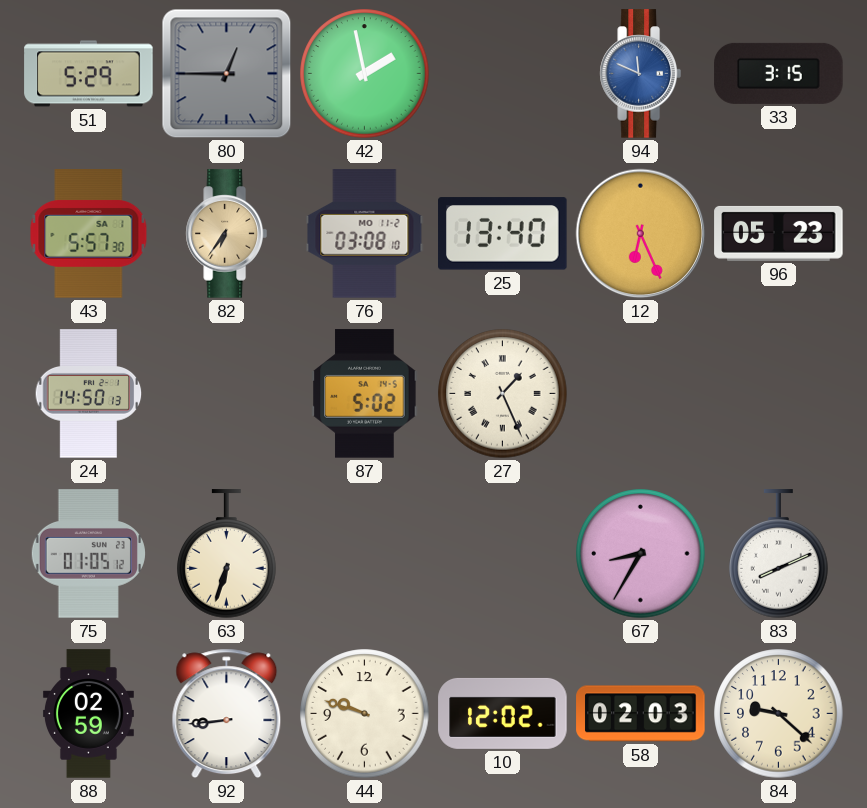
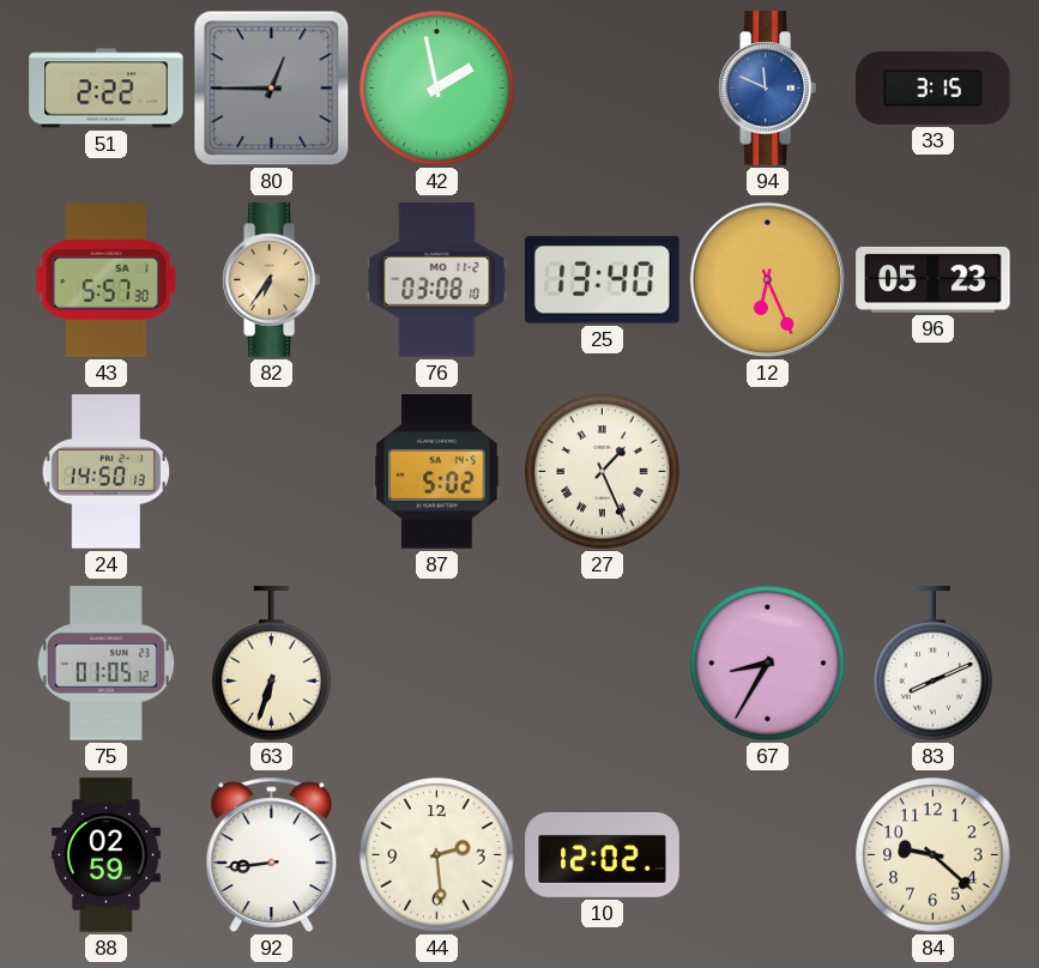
51: 5:29 -> 2:22
44: 9:48 -> 2:29
58: 02:03 -> none
